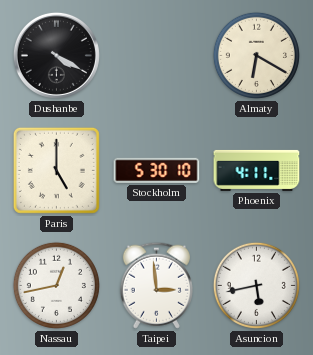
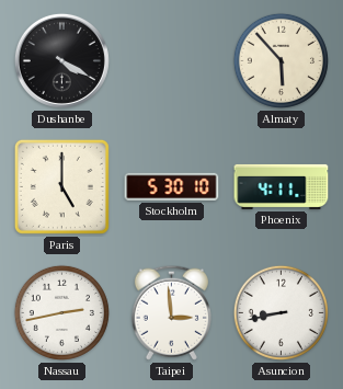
Almaty: 6:20 -> 5:53
Nassau: 12:43 -> 2:43
Asuncion: 5:43 -> 8:43
